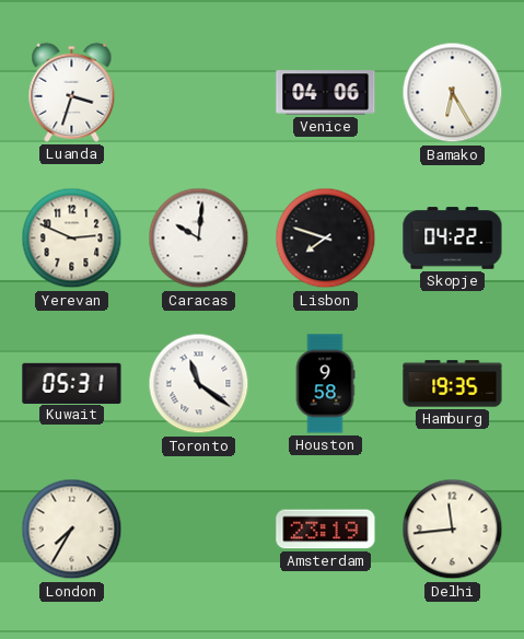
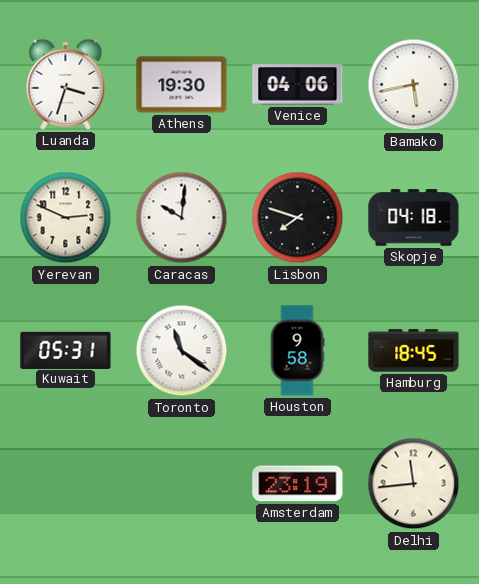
Athens: none -> 19:30
Bamako: 6:25 -> 5:43
Skopje: 04:22 -> 04:18
Hamburg: 19:35 -> 18:45
London: 7:35 -> none
